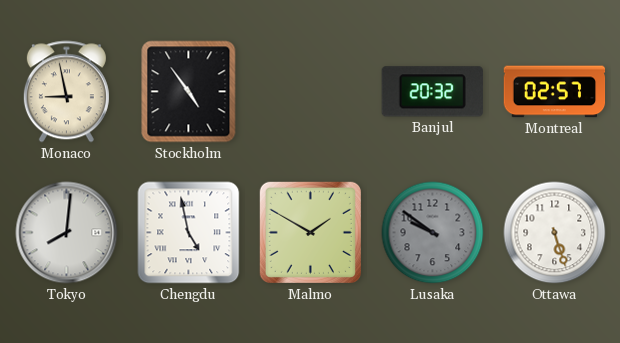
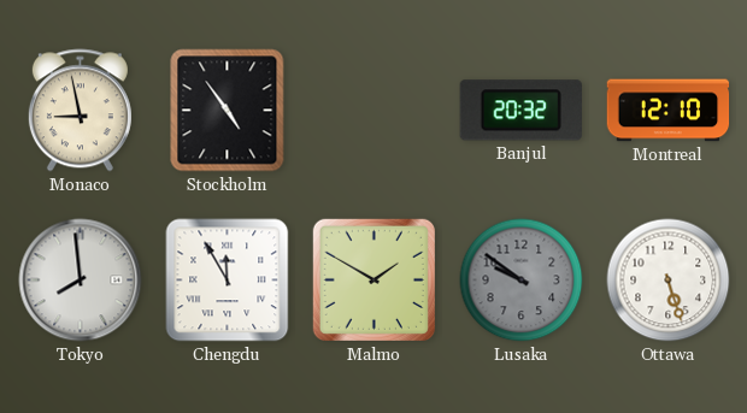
Montreal: 02:57 -> 12:10
Tokyo: 8:01 -> 7:59
Chengdu: 4:58 -> 11:55
